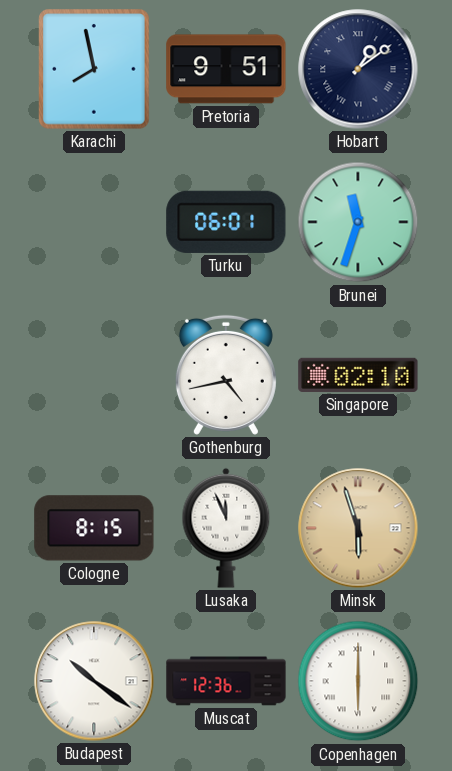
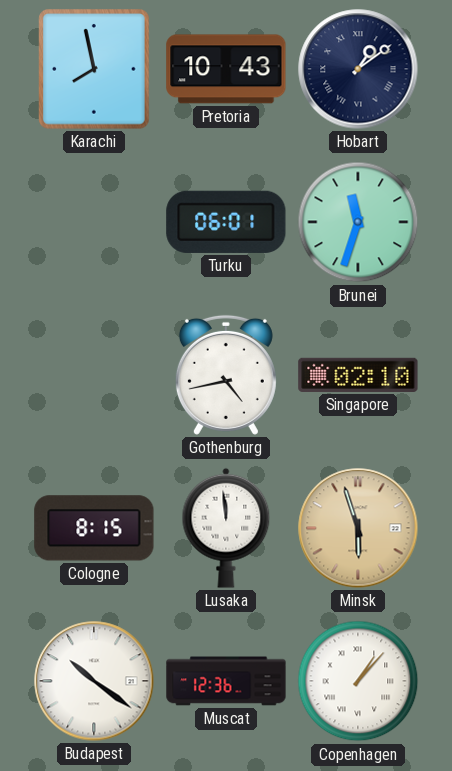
Pretoria: 9:51 -> 10:43
Lusaka: 11:56 -> 11:59
Copenhagen: 6:00 -> 1:07
